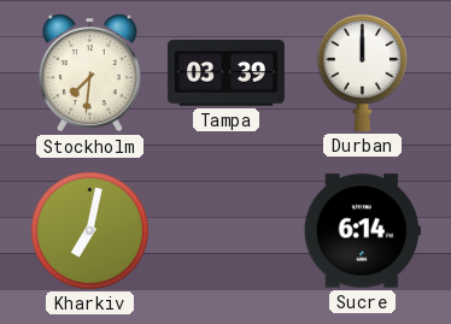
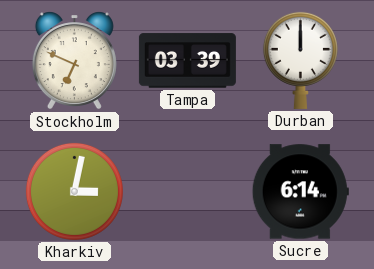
Stockholm: 7:31 -> 6:49
Kharkiv: 7:02 -> 3:02
